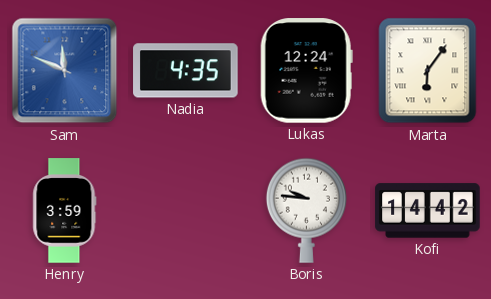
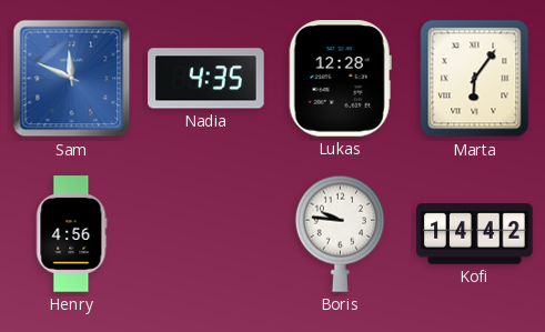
Lukas: 12:24 -> 12:28
Henry: 3:59 -> 4:56
